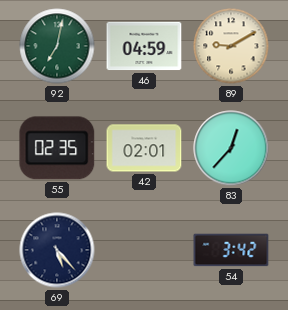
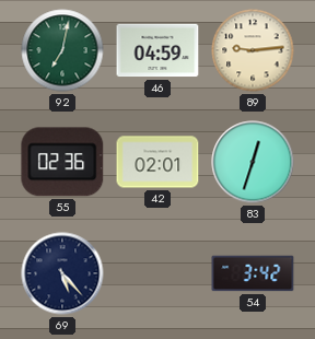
89: 9:10 -> 9:14
55: 02:35 -> 02:36
83: 12:37 -> 12:33
